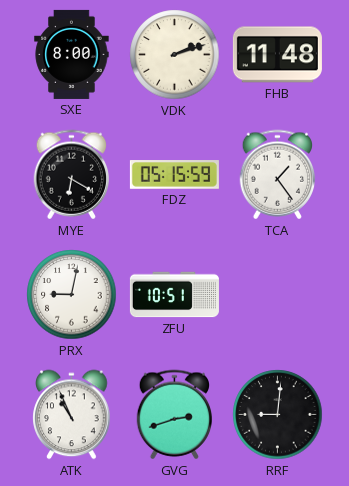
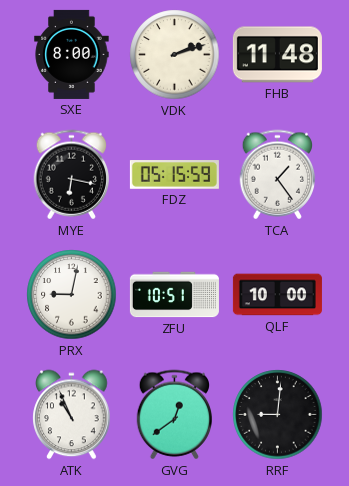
MYE: 6:20 -> 6:17
QLF: none -> 10:00
GVG: 2:42 -> 12:39
